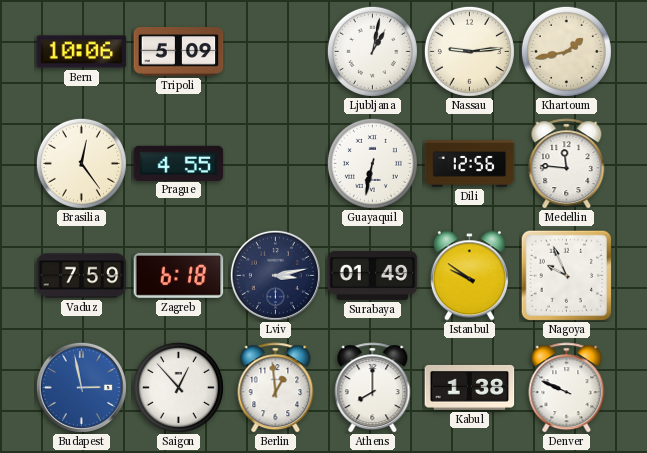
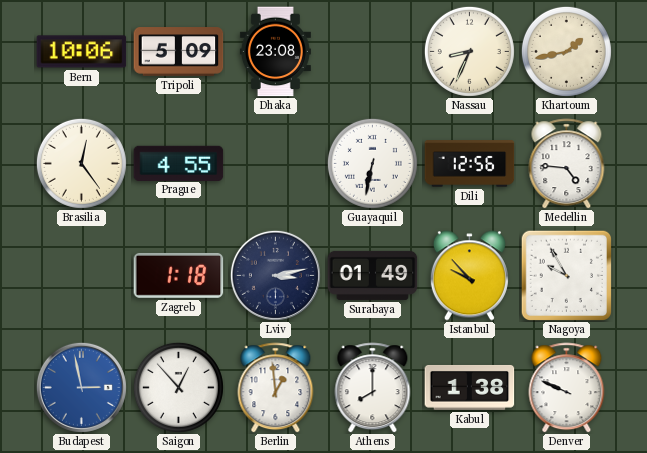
Dhaka: none -> 23:08
Ljubljana: 1:02 -> none
Nassau: 9:14 -> 8:34
Medellin: 11:46 -> 4:46
Vaduz: 7:59 -> none
Zagreb: 6:18 -> 1:18
Istanbul: 9:51 -> 9:53
Nagoya: 9:56 -> 9:55
